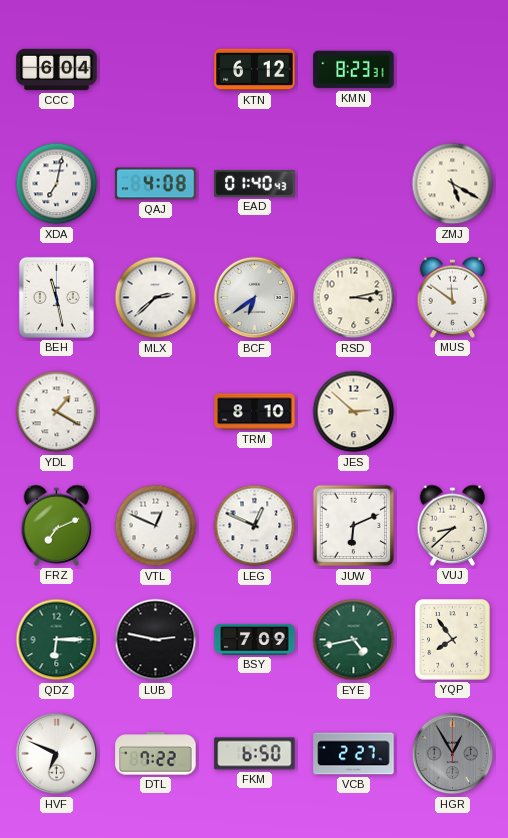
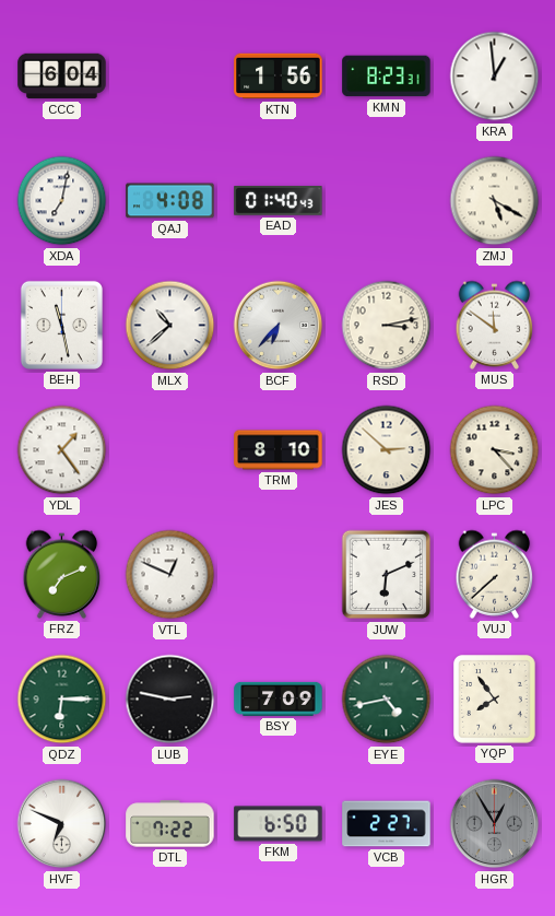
KTN: 6:12 -> 1:56
KRA: none -> 12:59
MLX: 2:38 -> 10:38
BCF: 6:39 -> 6:37
YDL: 1:20 -> 1:24
LPC: none -> 3:23
LEG: 12:49 -> none
VUJ: 8:38 -> 7:38
